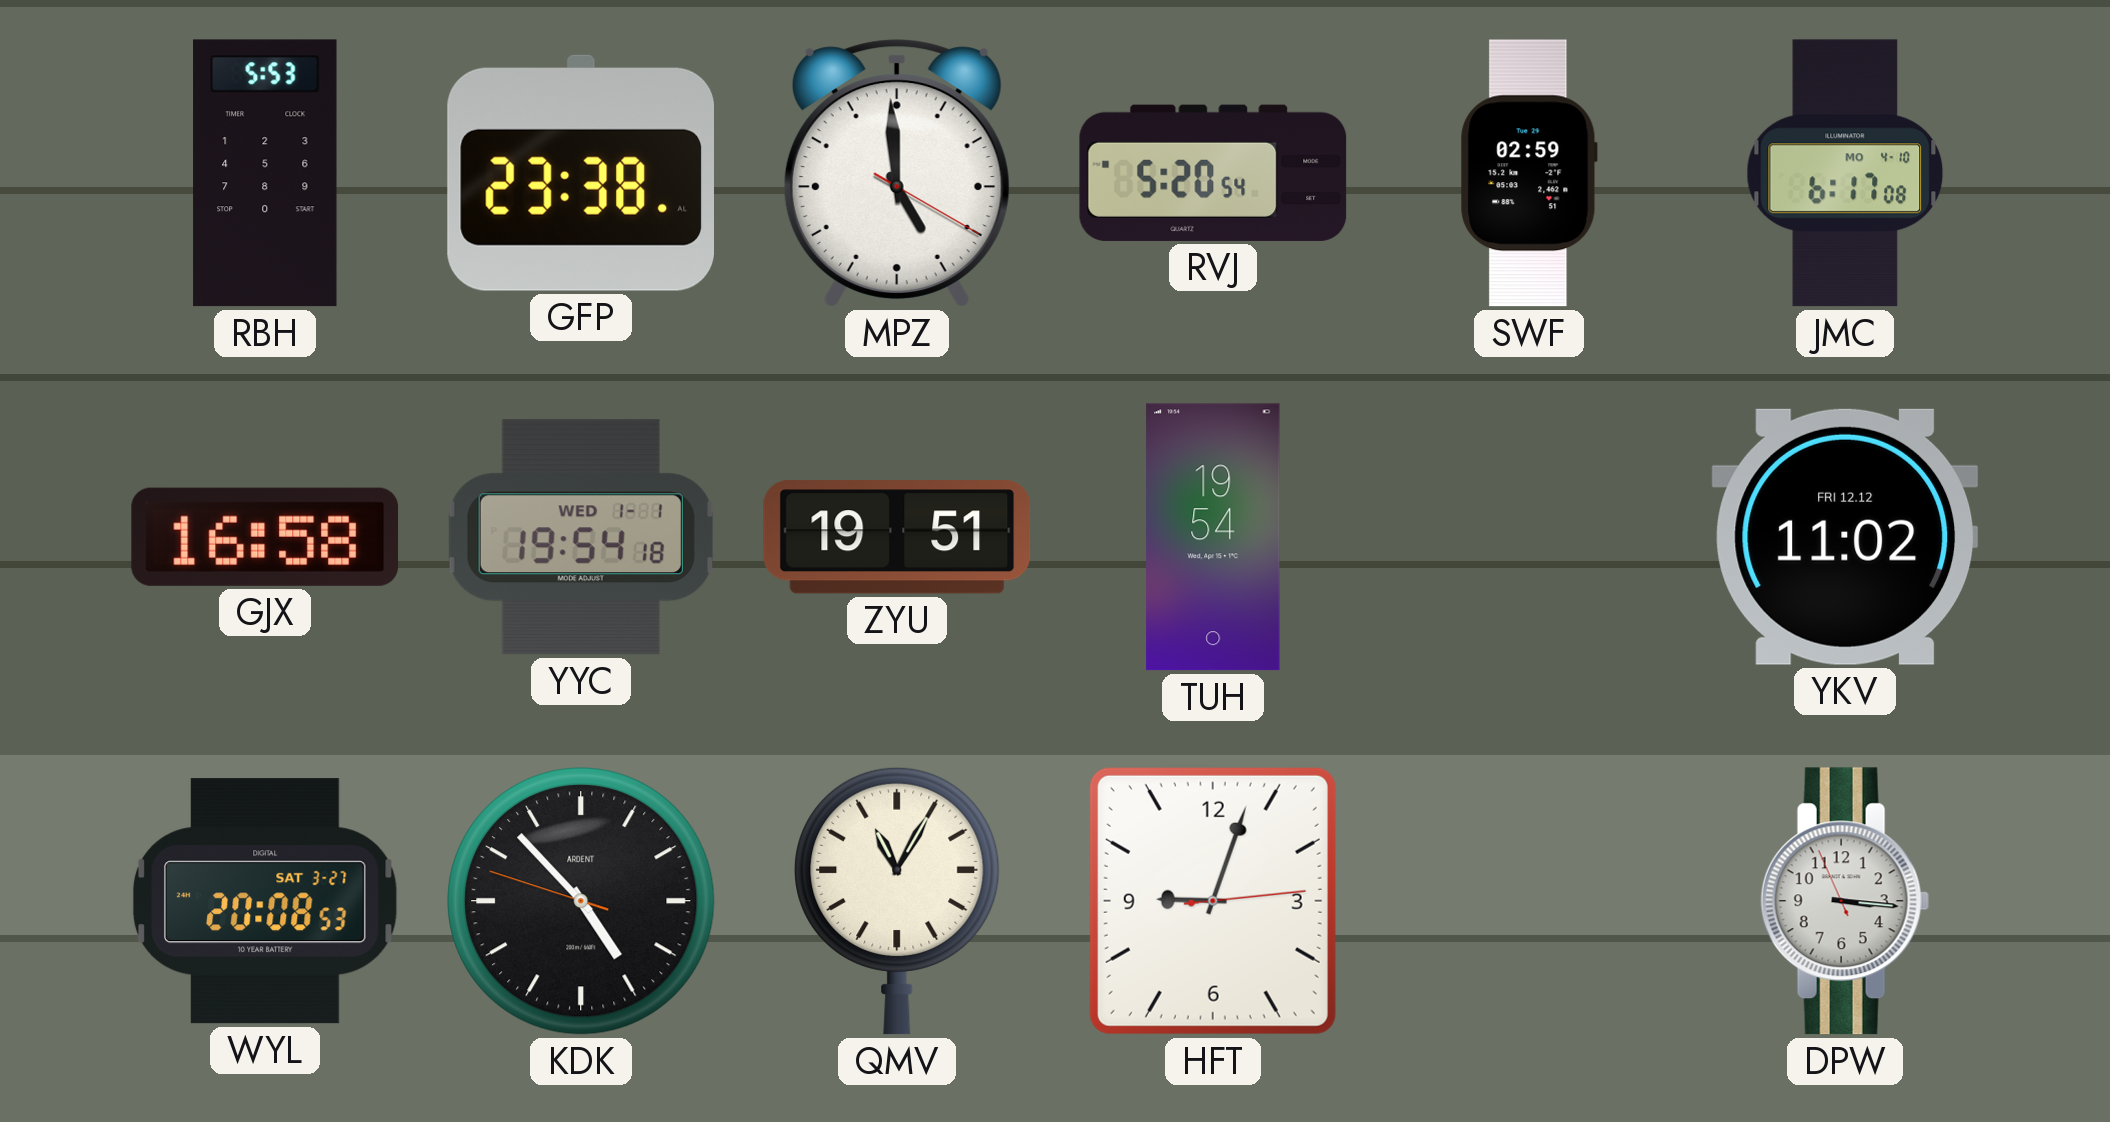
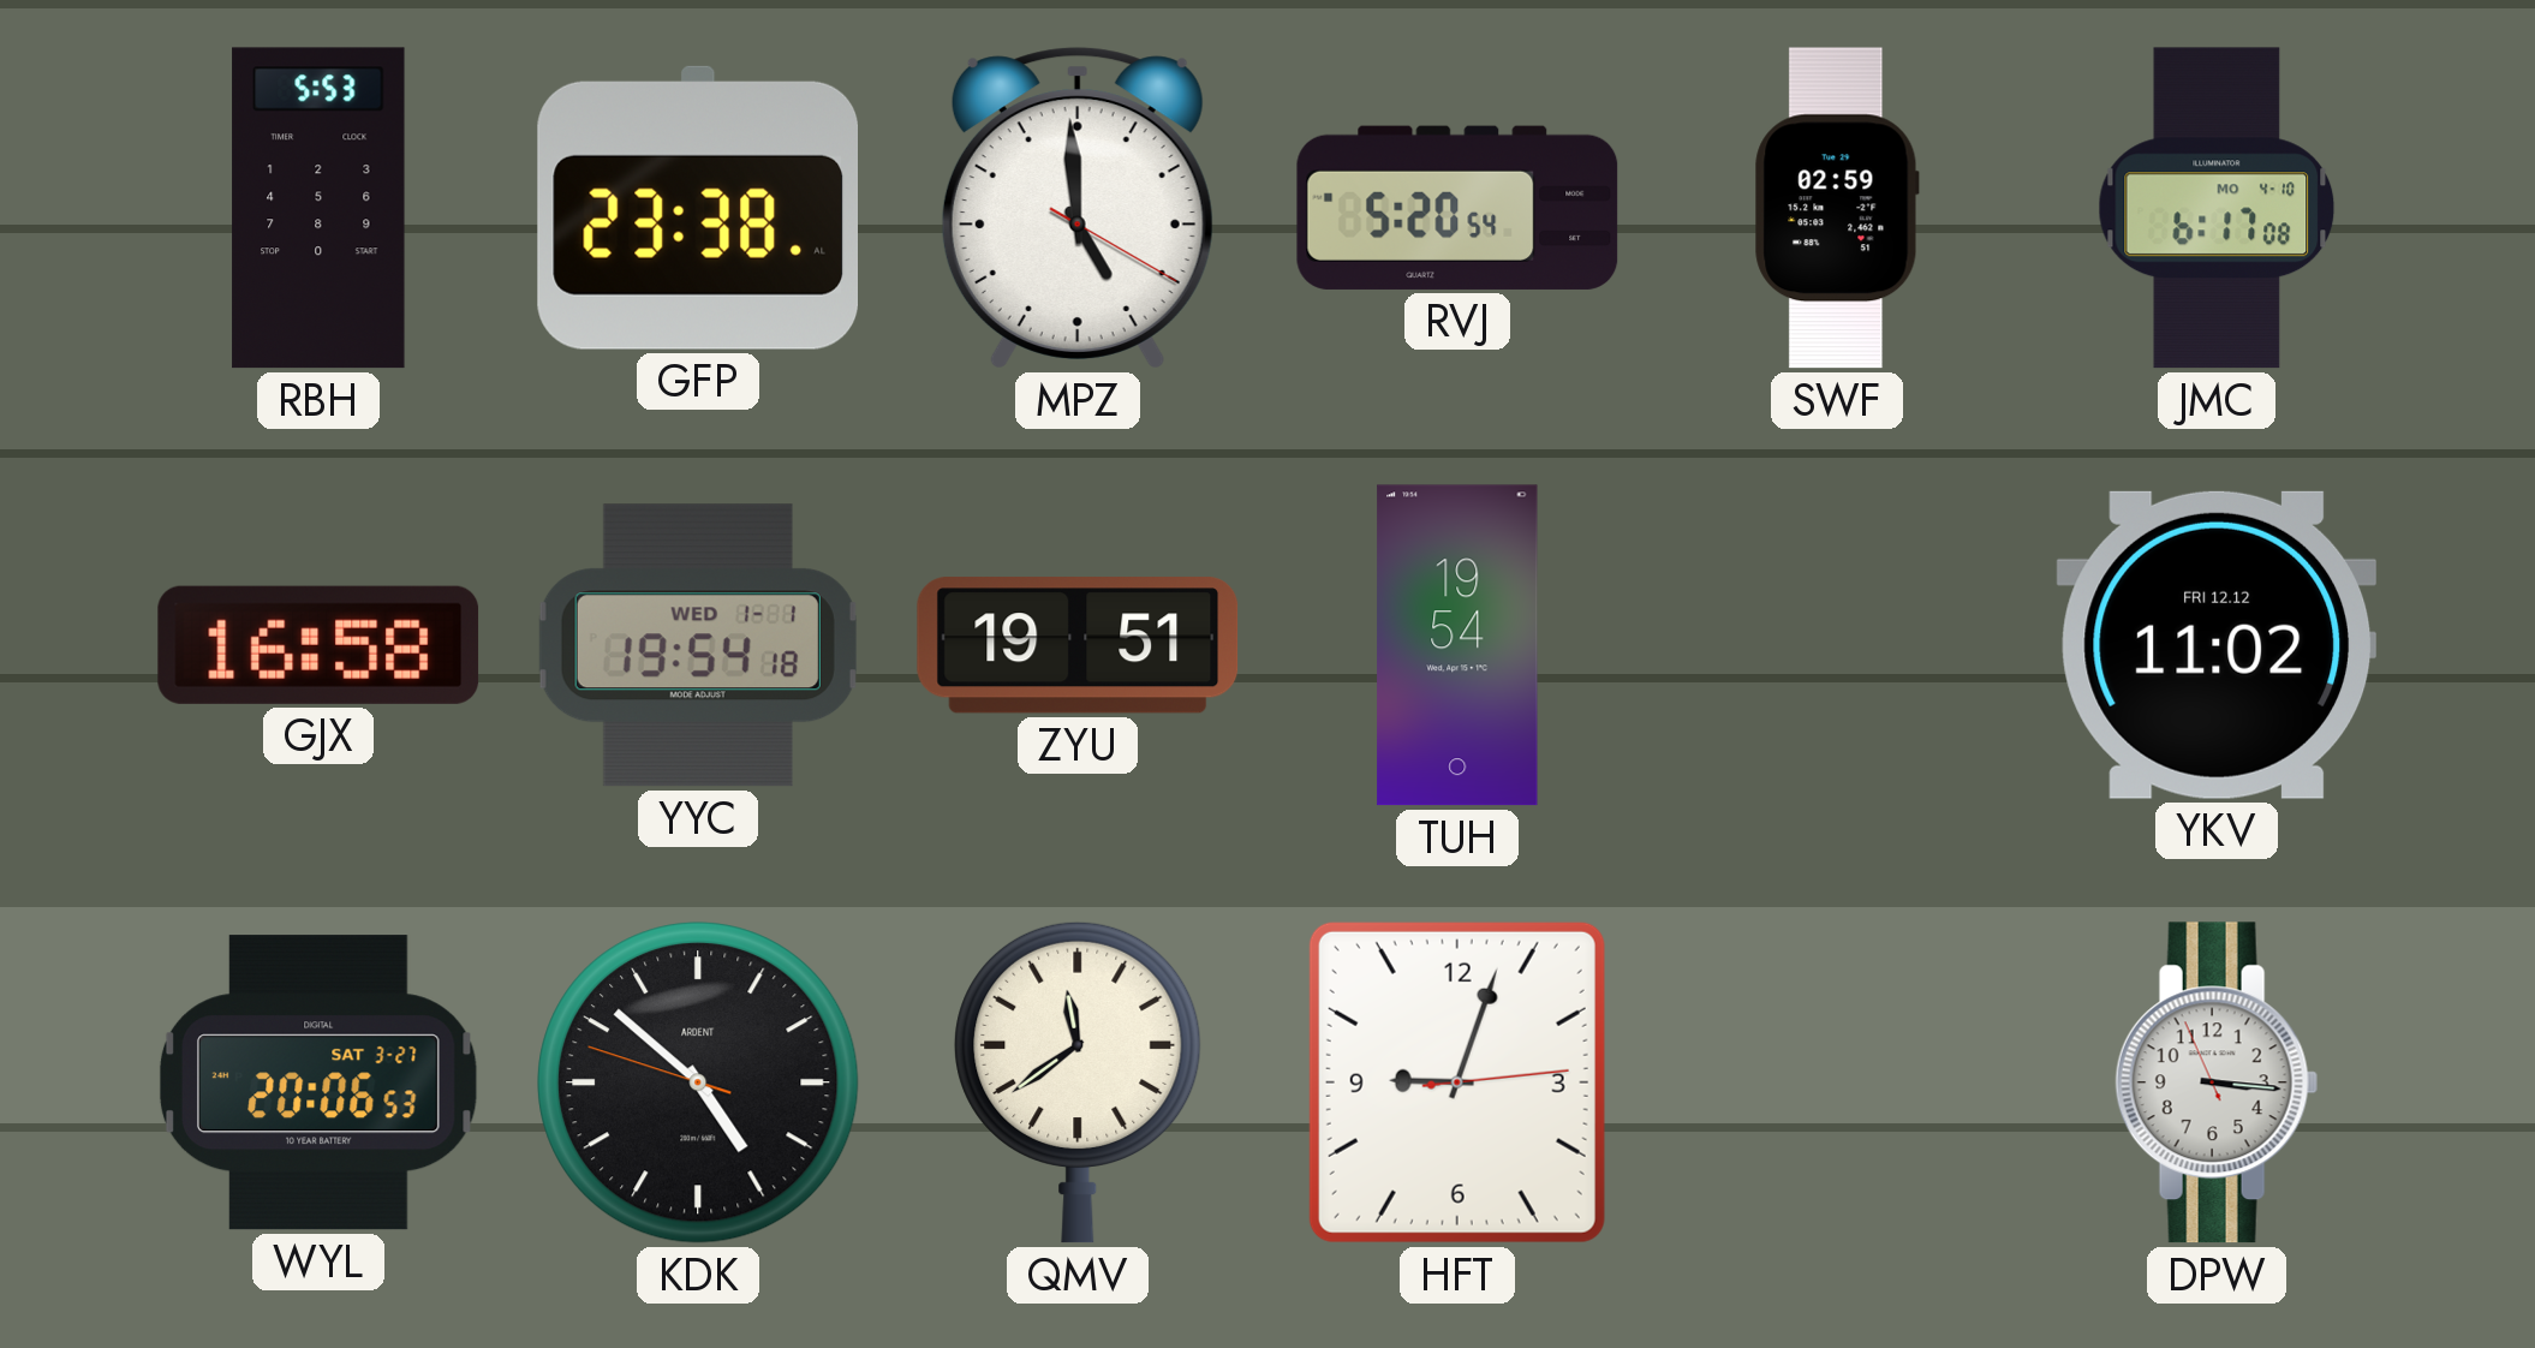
WYL: 20:08 -> 20:06
KDK: 4:52 -> 4:51
QMV: 11:05 -> 11:39
